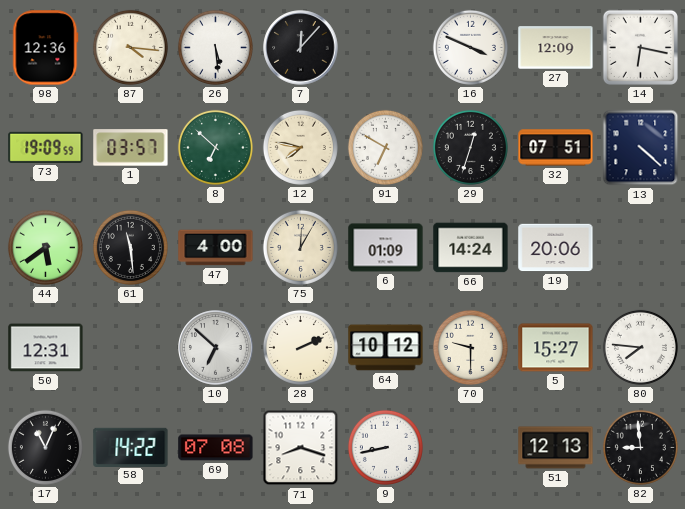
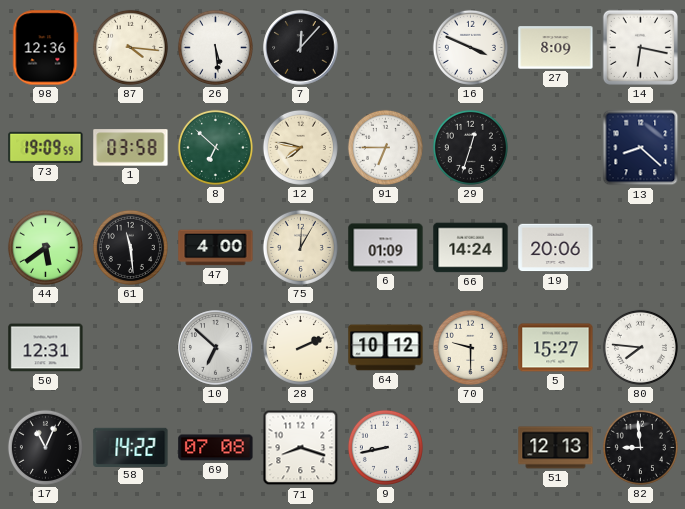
27: 12:09 -> 8:09
1: 03:57 -> 03:58
91: 6:50 -> 6:45
32: 07:51 -> none
13: 4:22 -> 8:22
